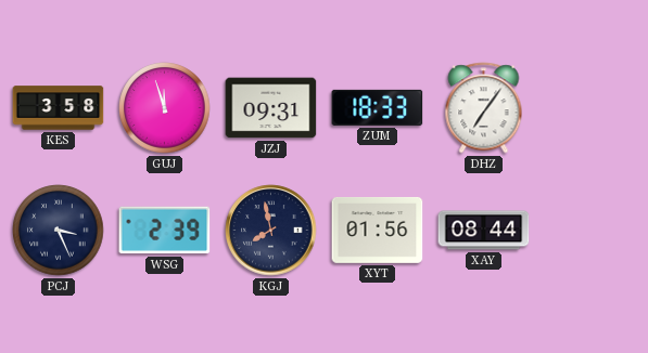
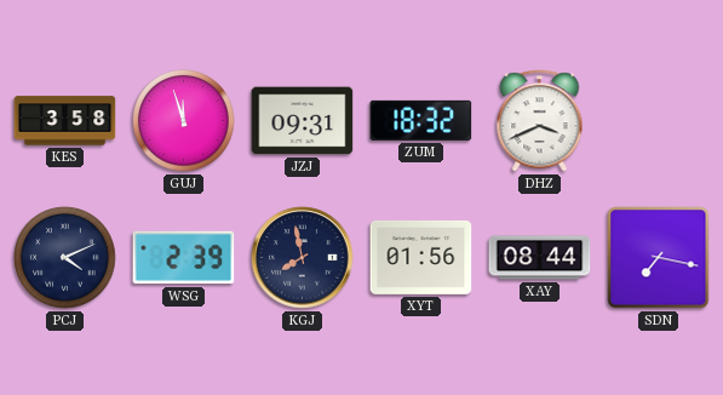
ZUM: 18:33 -> 18:32
DHZ: 7:06 -> 3:41
PCJ: 3:26 -> 4:11
SDN: none -> 7:17
